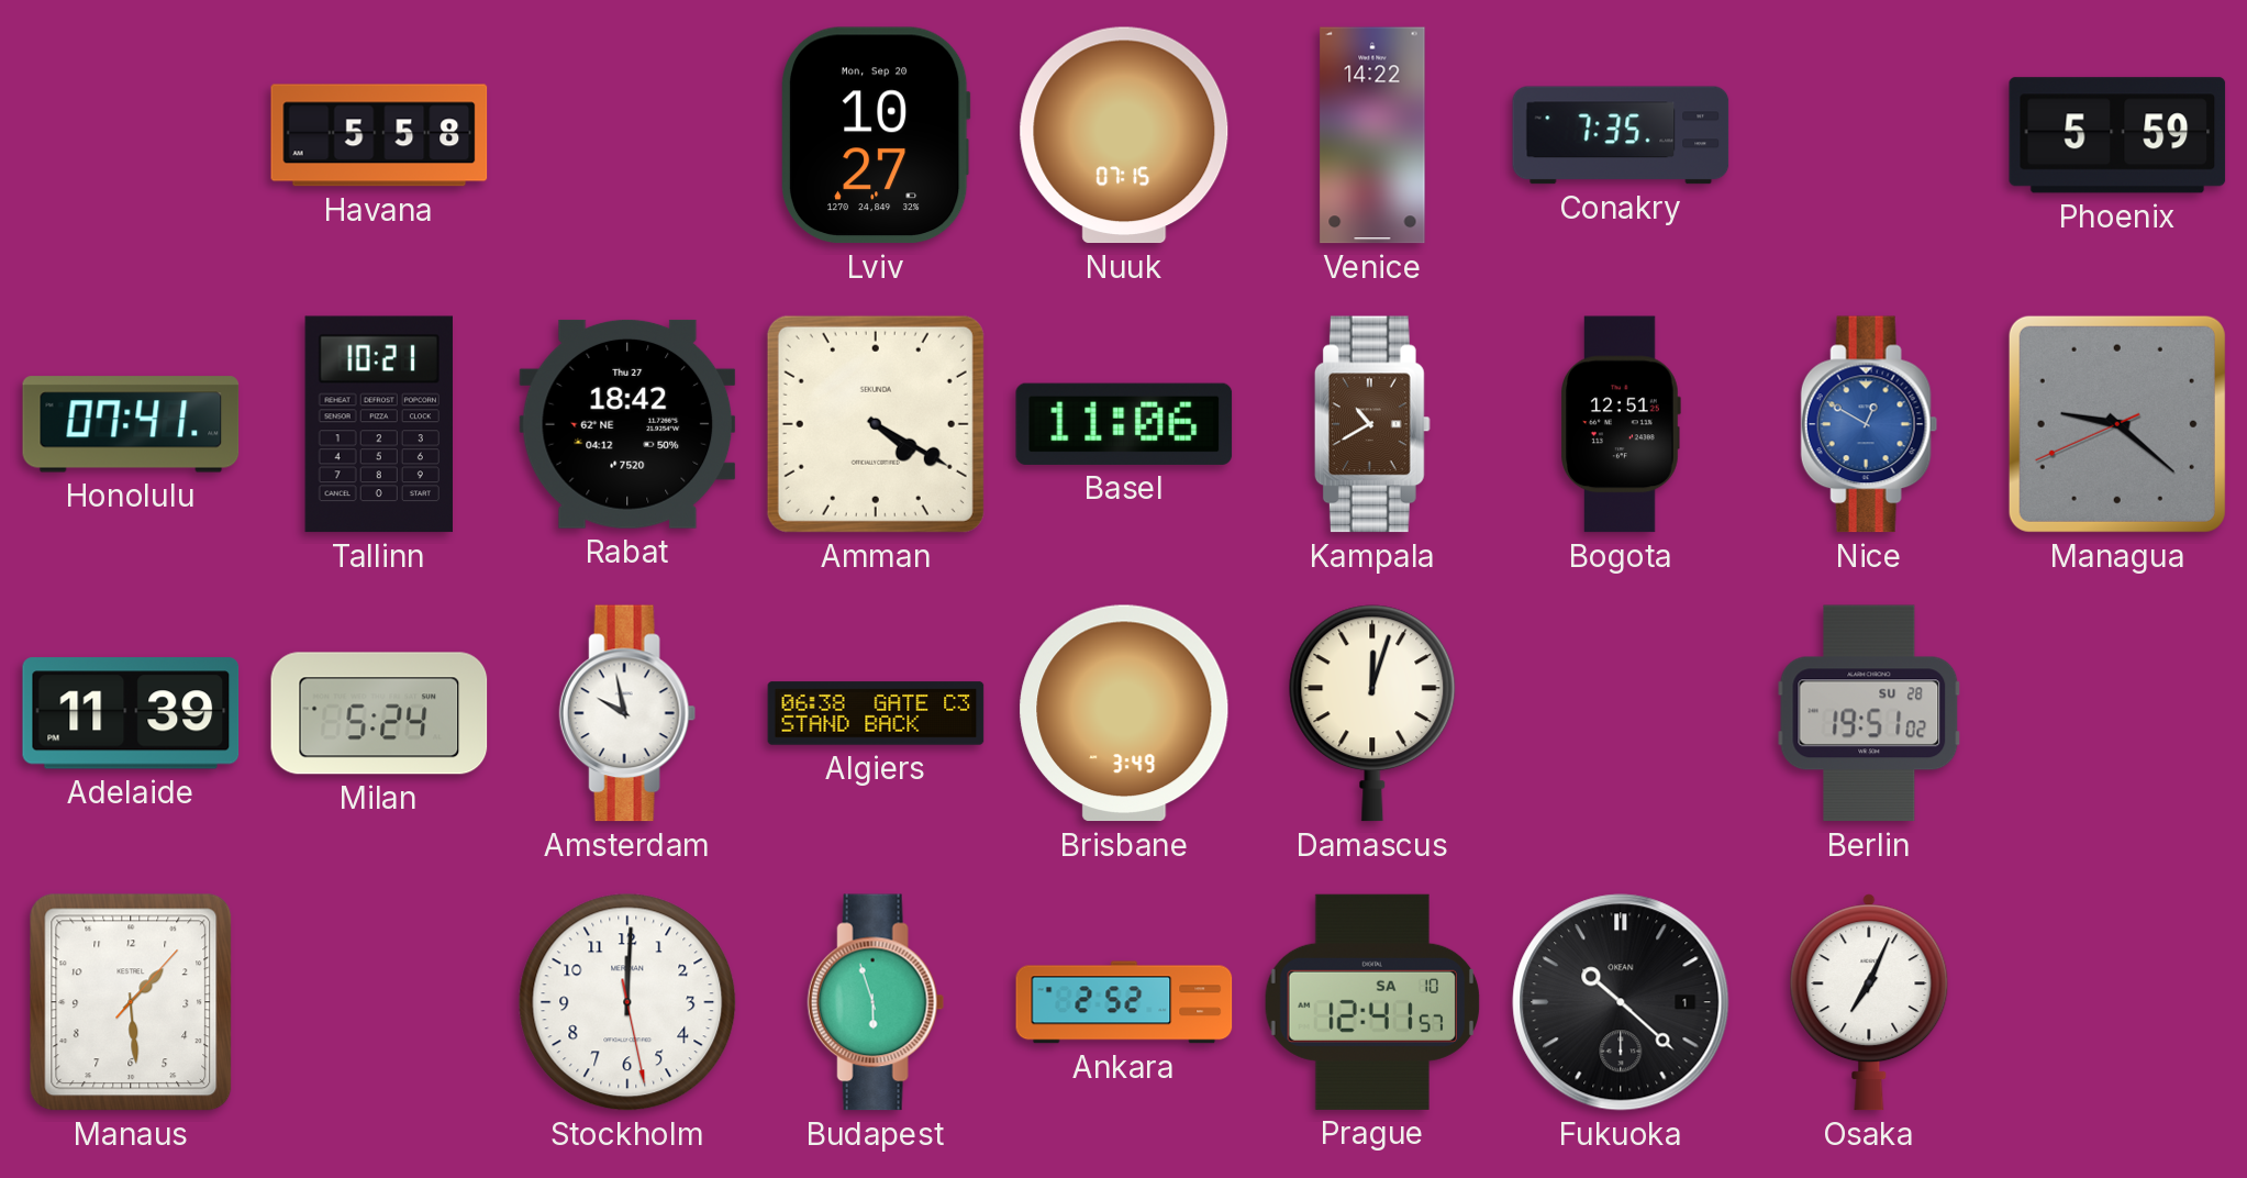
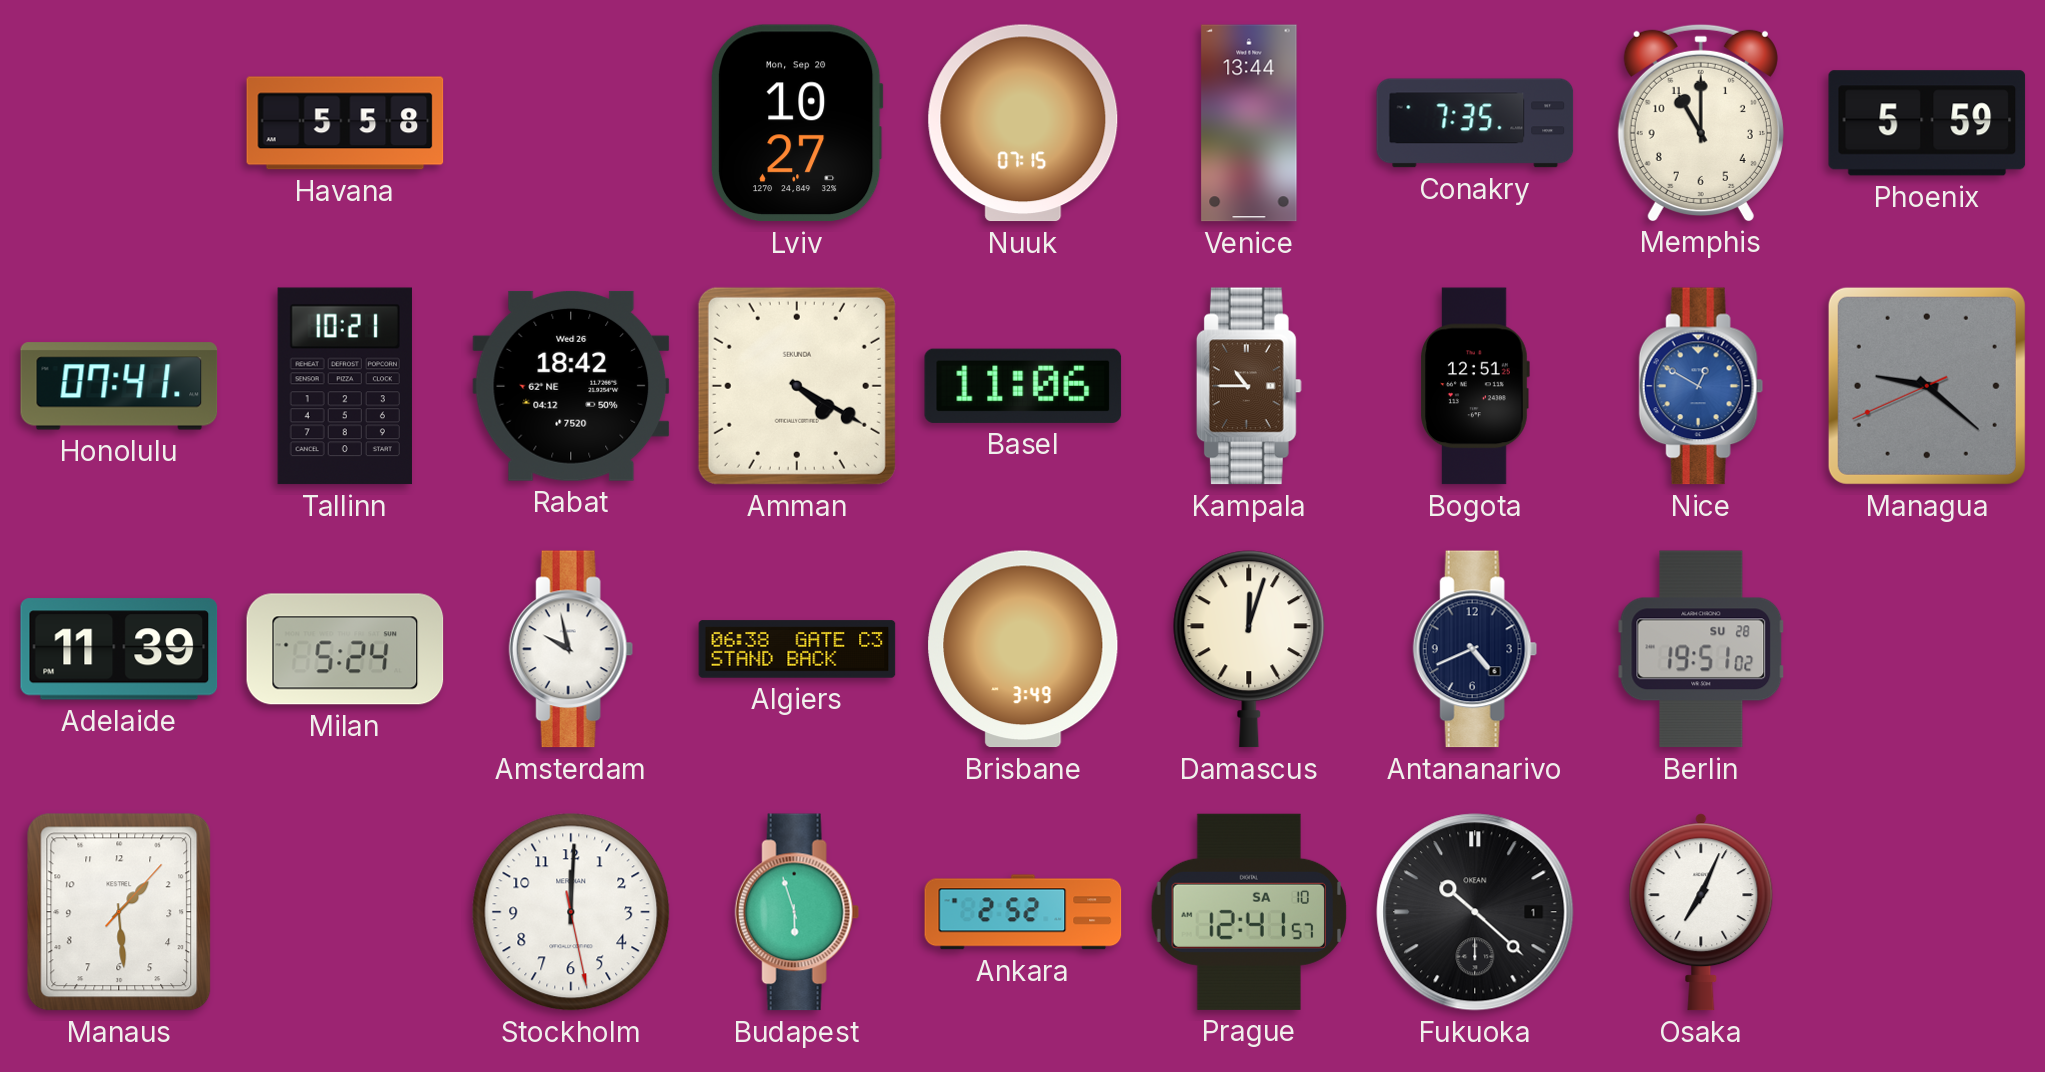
Venice: 14:22 -> 13:44
Memphis: none -> 11:00
Rabat date: Thu 27 -> Wed 26
Kampala: 10:40 -> 10:45
Antananarivo: none -> 4:41
